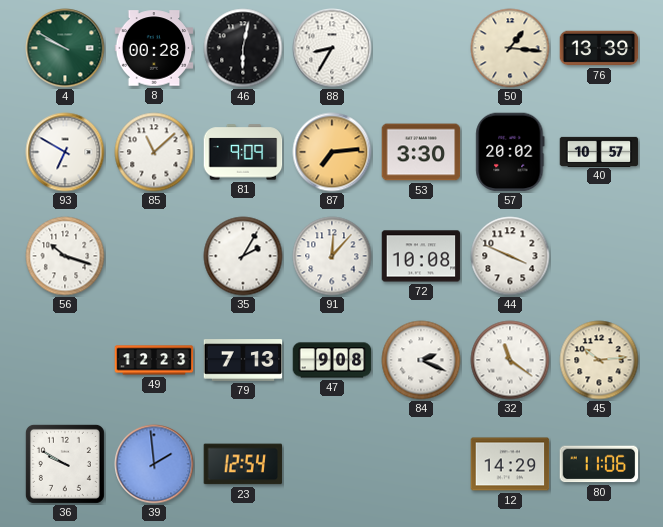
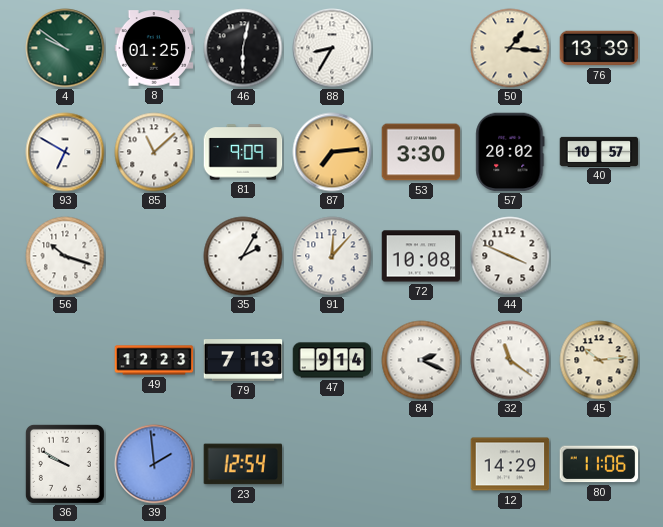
4: 9:50 -> 9:51
8: 00:28 -> 01:25
47: 9:08 -> 9:14
